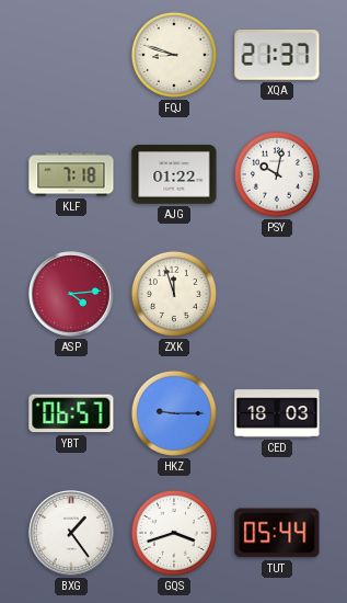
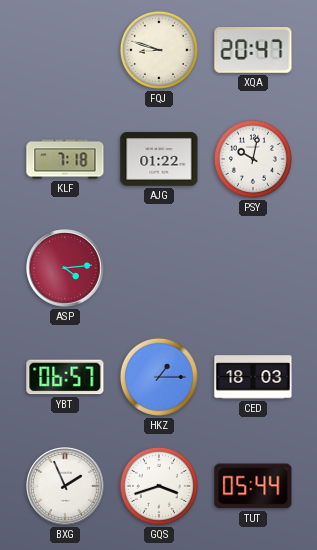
XQA: 21:37 -> 20:47
ZXK: 11:57 -> none
HKZ: 9:15 -> 1:15
BXG: 1:24 -> 1:56
